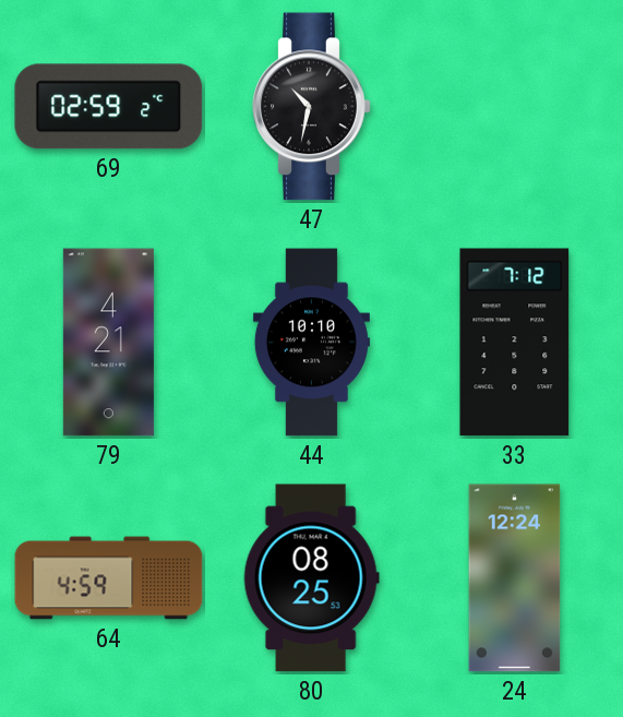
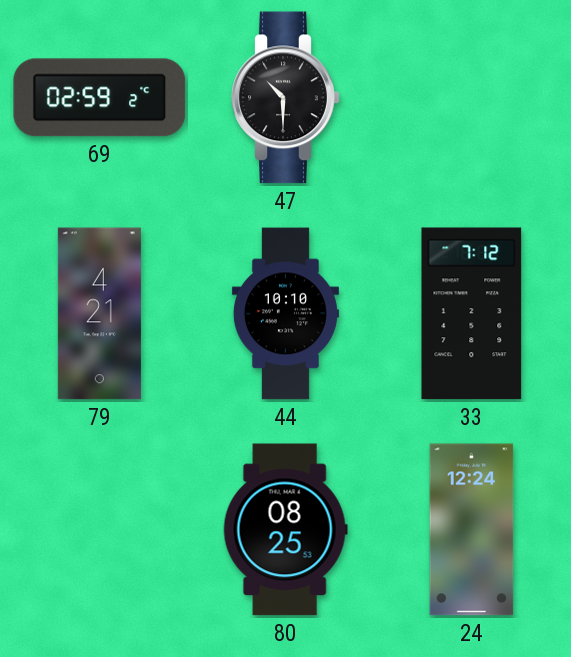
47: 10:32 -> 10:30
64: 4:59 -> none
